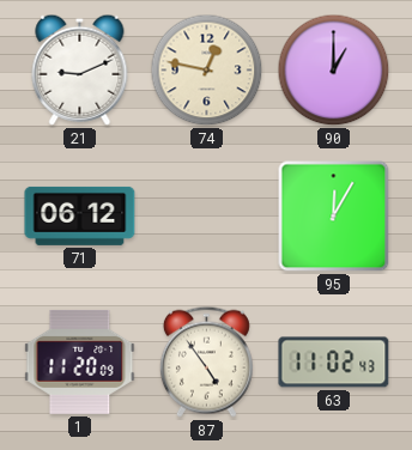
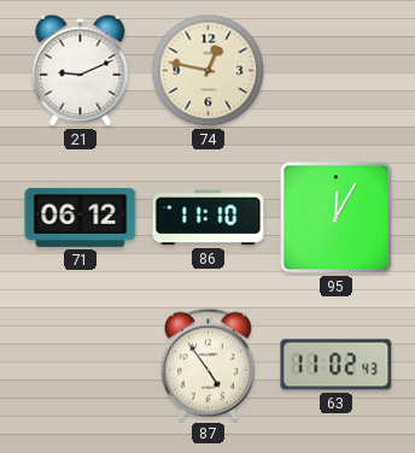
90: 1:00 -> none
86: none -> 11:10
1: 11:20 -> none
